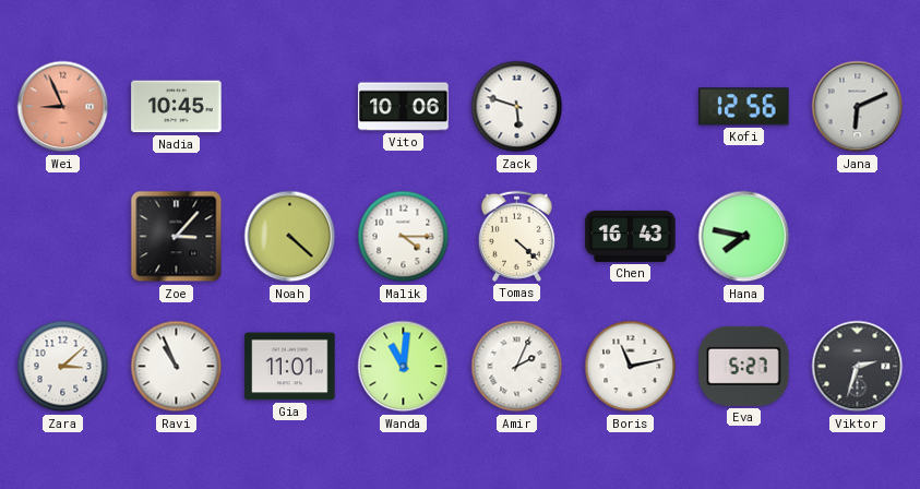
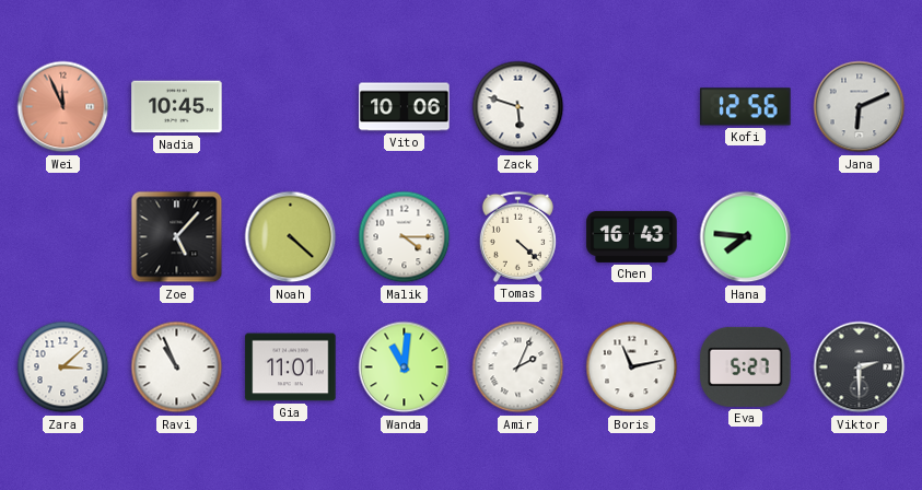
Wei: 8:56 -> 11:56
Zoe: 3:07 -> 5:07
Hana: 7:47 -> 7:46
Viktor: 2:33 -> 2:30
